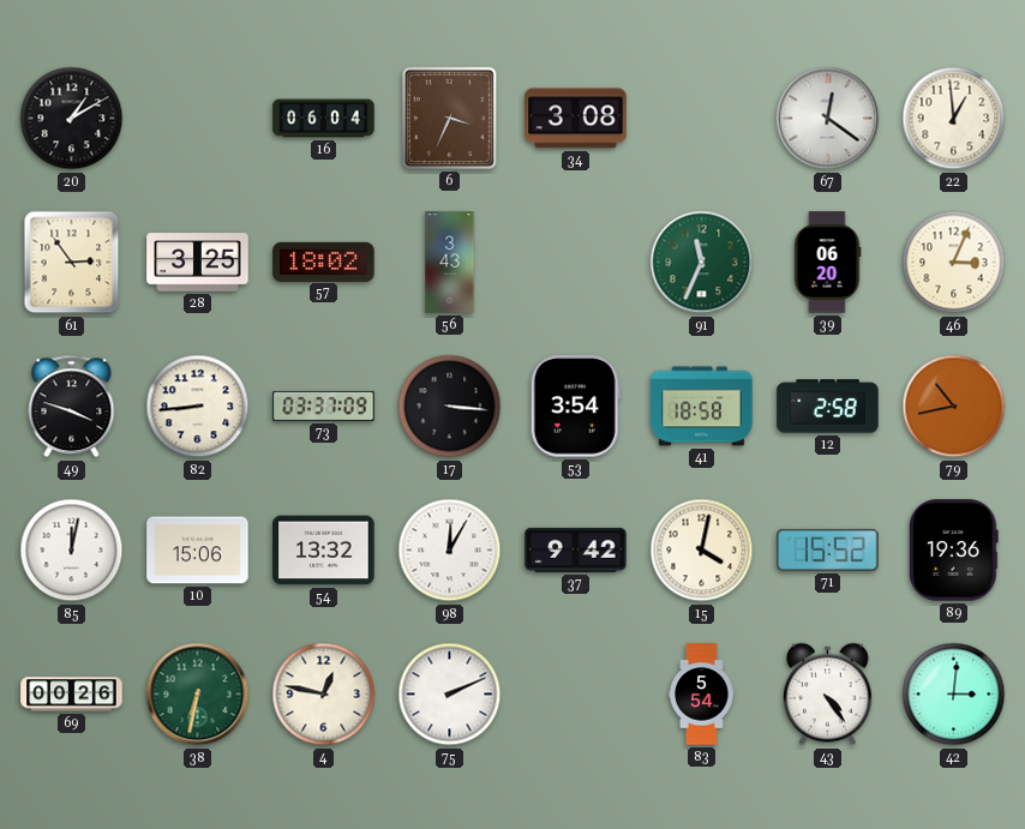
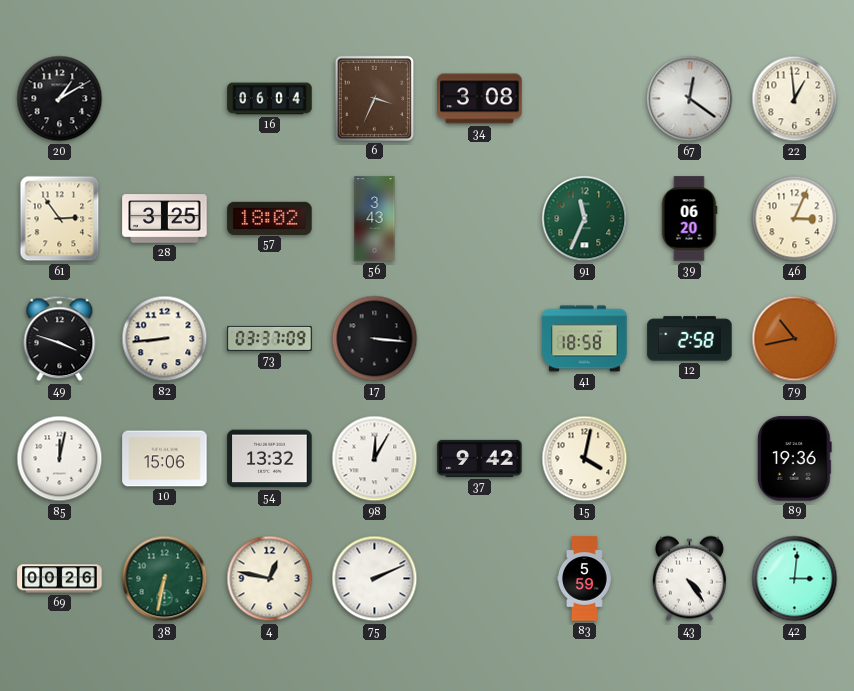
53: 3:54 -> none
71: 15:52 -> none
83: 5:54 -> 5:59
